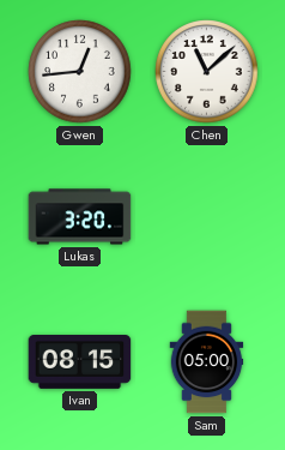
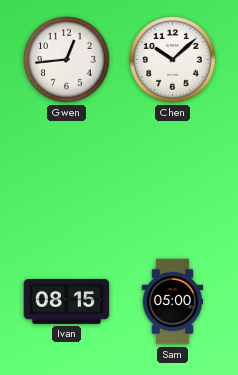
Chen: 11:08 -> 10:08
Lukas: 3:20 -> none
